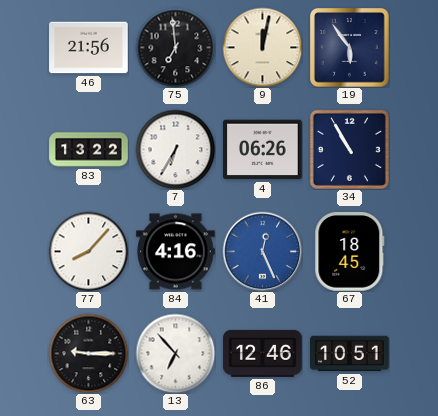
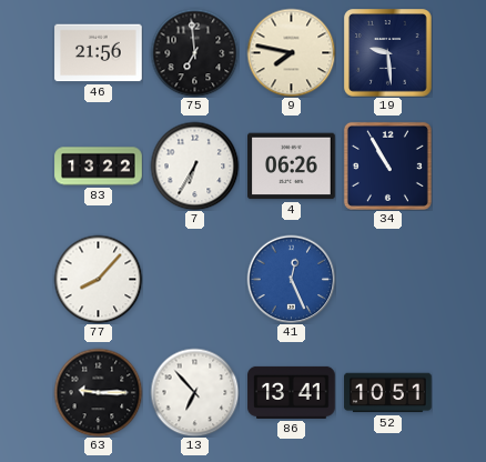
9: 12:02 -> 7:47
19: 5:54 -> 9:29
84: 4:16 -> none
67: 18:45 -> none
86: 12:46 -> 13:41
